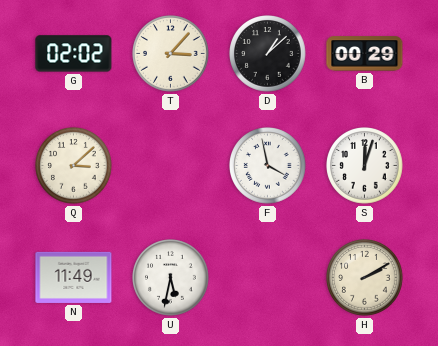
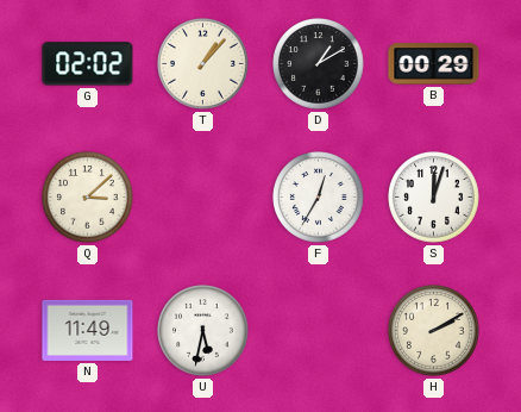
T: 3:07 -> 1:07
D: 1:08 -> 1:10
F: 3:58 -> 12:35
